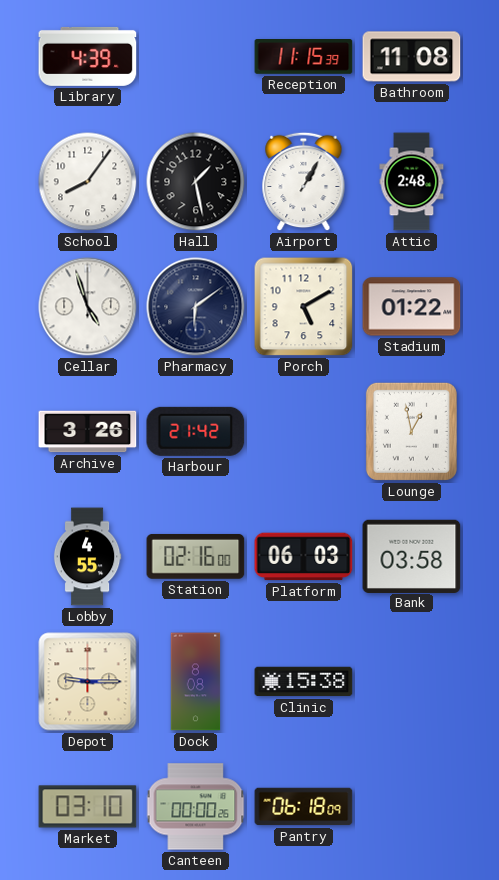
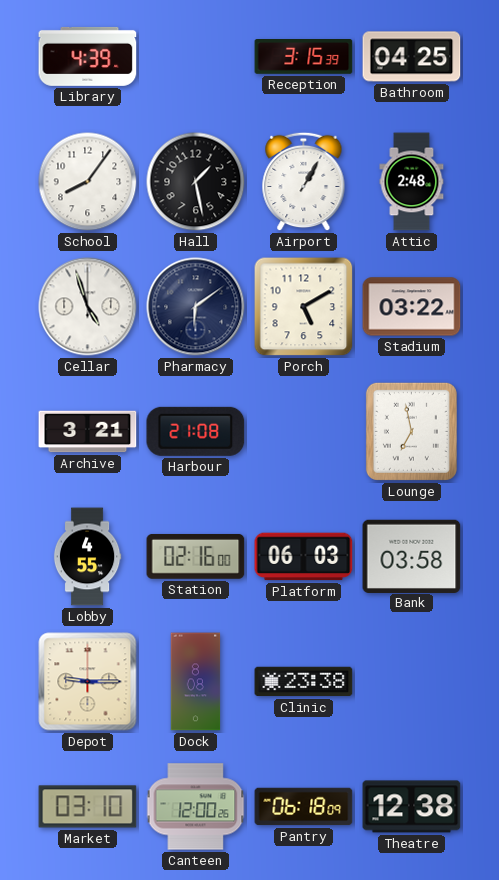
Reception: 11:15 -> 3:15
Bathroom: 11:08 -> 04:25
Stadium: 01:22 -> 03:22
Archive: 3:26 -> 3:21
Harbour: 21:42 -> 21:08
Lounge: 12:58 -> 6:58
Clinic: 15:38 -> 23:38
Canteen: 00:00 -> 12:00
Theatre: none -> 12:38
